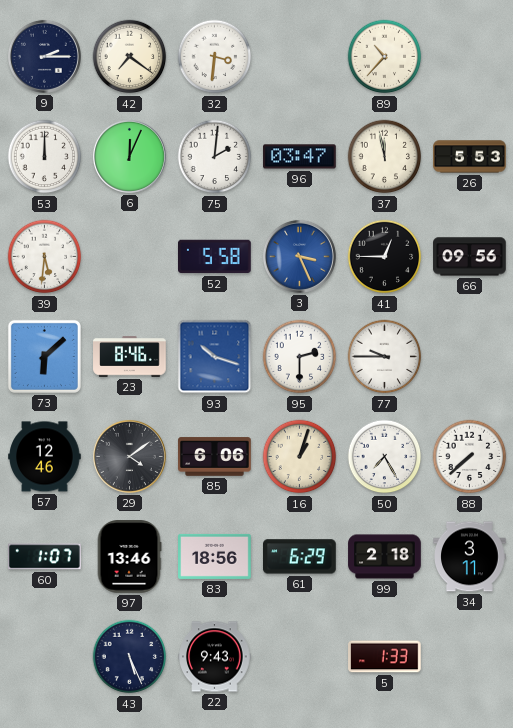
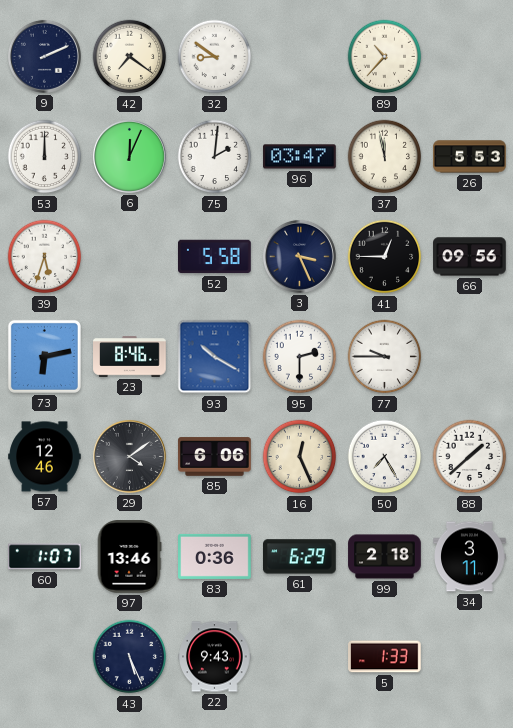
9: 2:15 -> 2:11
32: 3:31 -> 8:51
39: 5:31 -> 5:33
3 dial: blue -> navy
73: 6:08 -> 6:13
93: 10:18 -> 10:20
16: 1:03 -> 12:26
88: 7:38 -> 1:38
83: 18:56 -> 0:36
